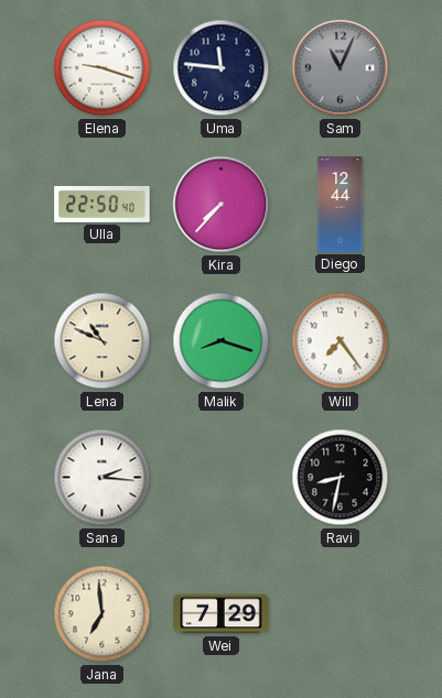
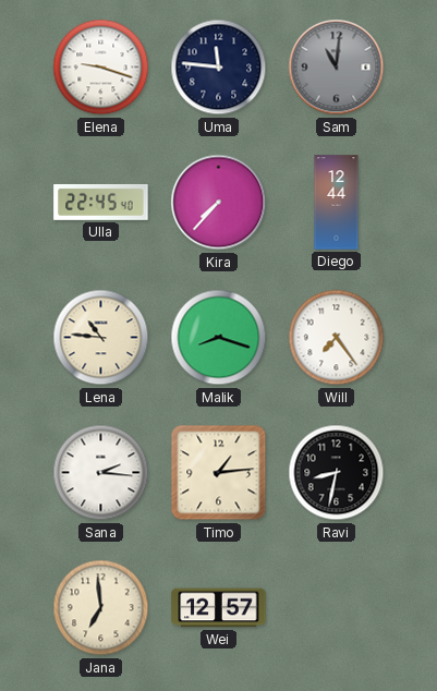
Sam: 11:04 -> 11:01
Ulla: 22:50 -> 22:45
Lena: 10:49 -> 10:46
Timo: none -> 1:14
Wei: 7:29 -> 12:57
